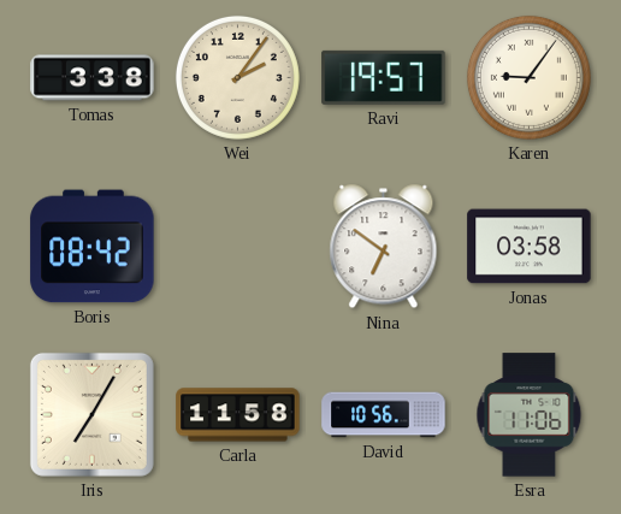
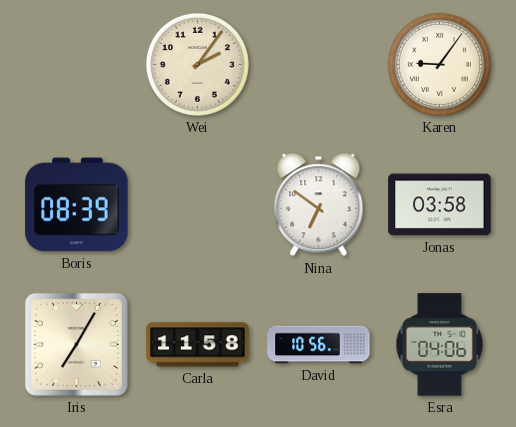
Tomas: 3:38 -> none
Ravi: 19:57 -> none
Boris: 08:42 -> 08:39
Esra: 11:06 -> 04:06
